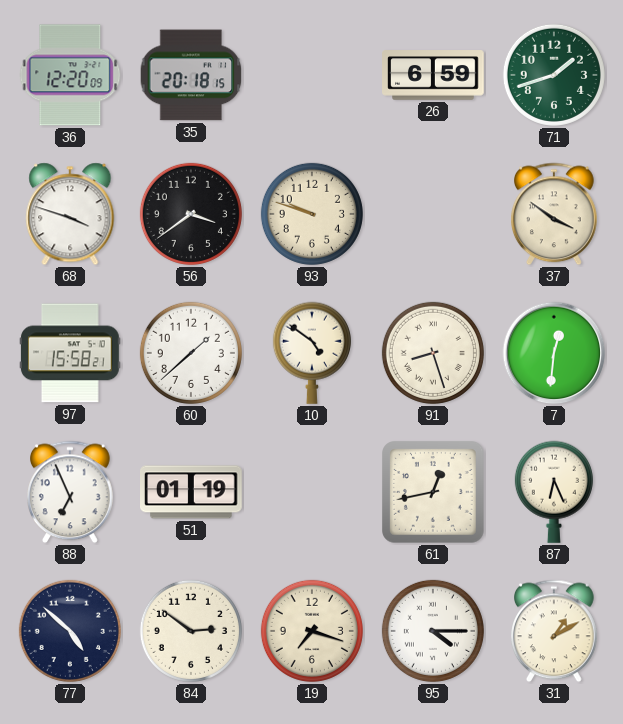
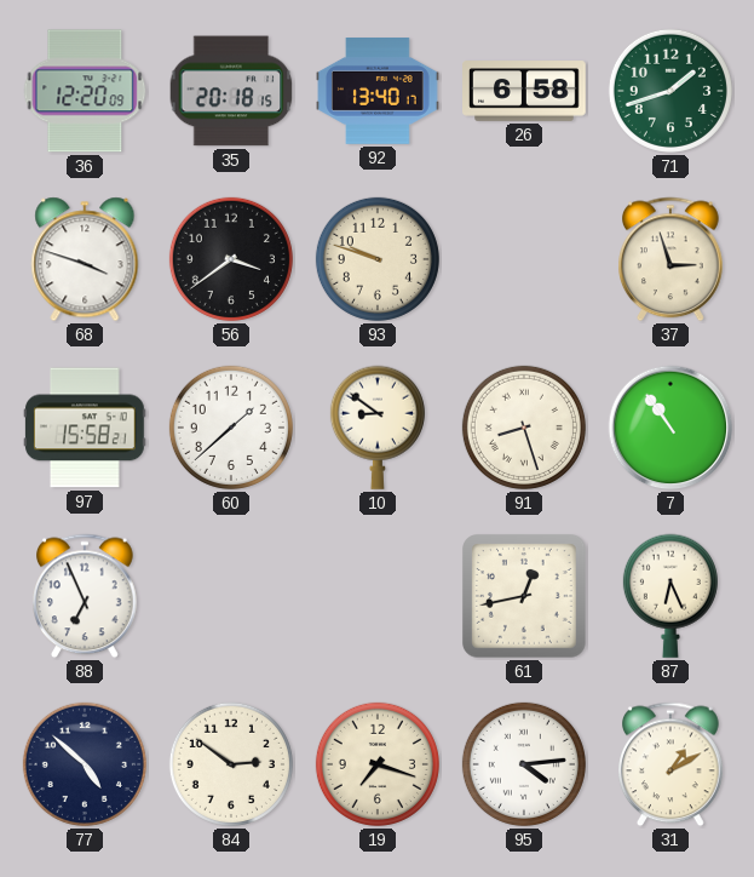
92: none -> 13:40
26: 6:59 -> 6:58
37: 3:51 -> 2:57
10: 4:51 -> 8:51
7: 12:31 -> 10:54
51: 01:19 -> none
95: 4:15 -> 4:14
